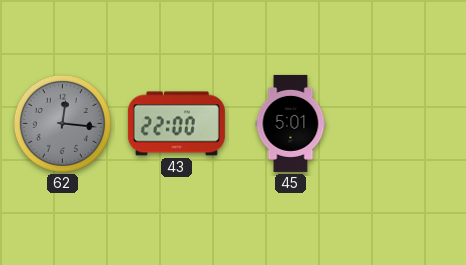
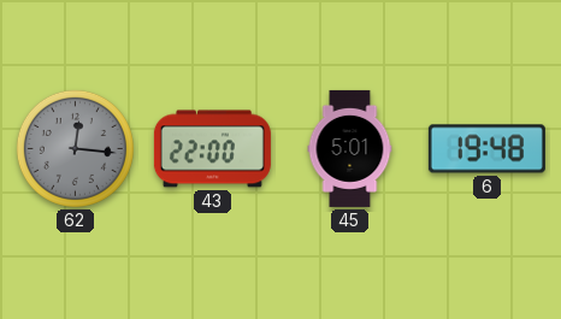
6: none -> 19:48
